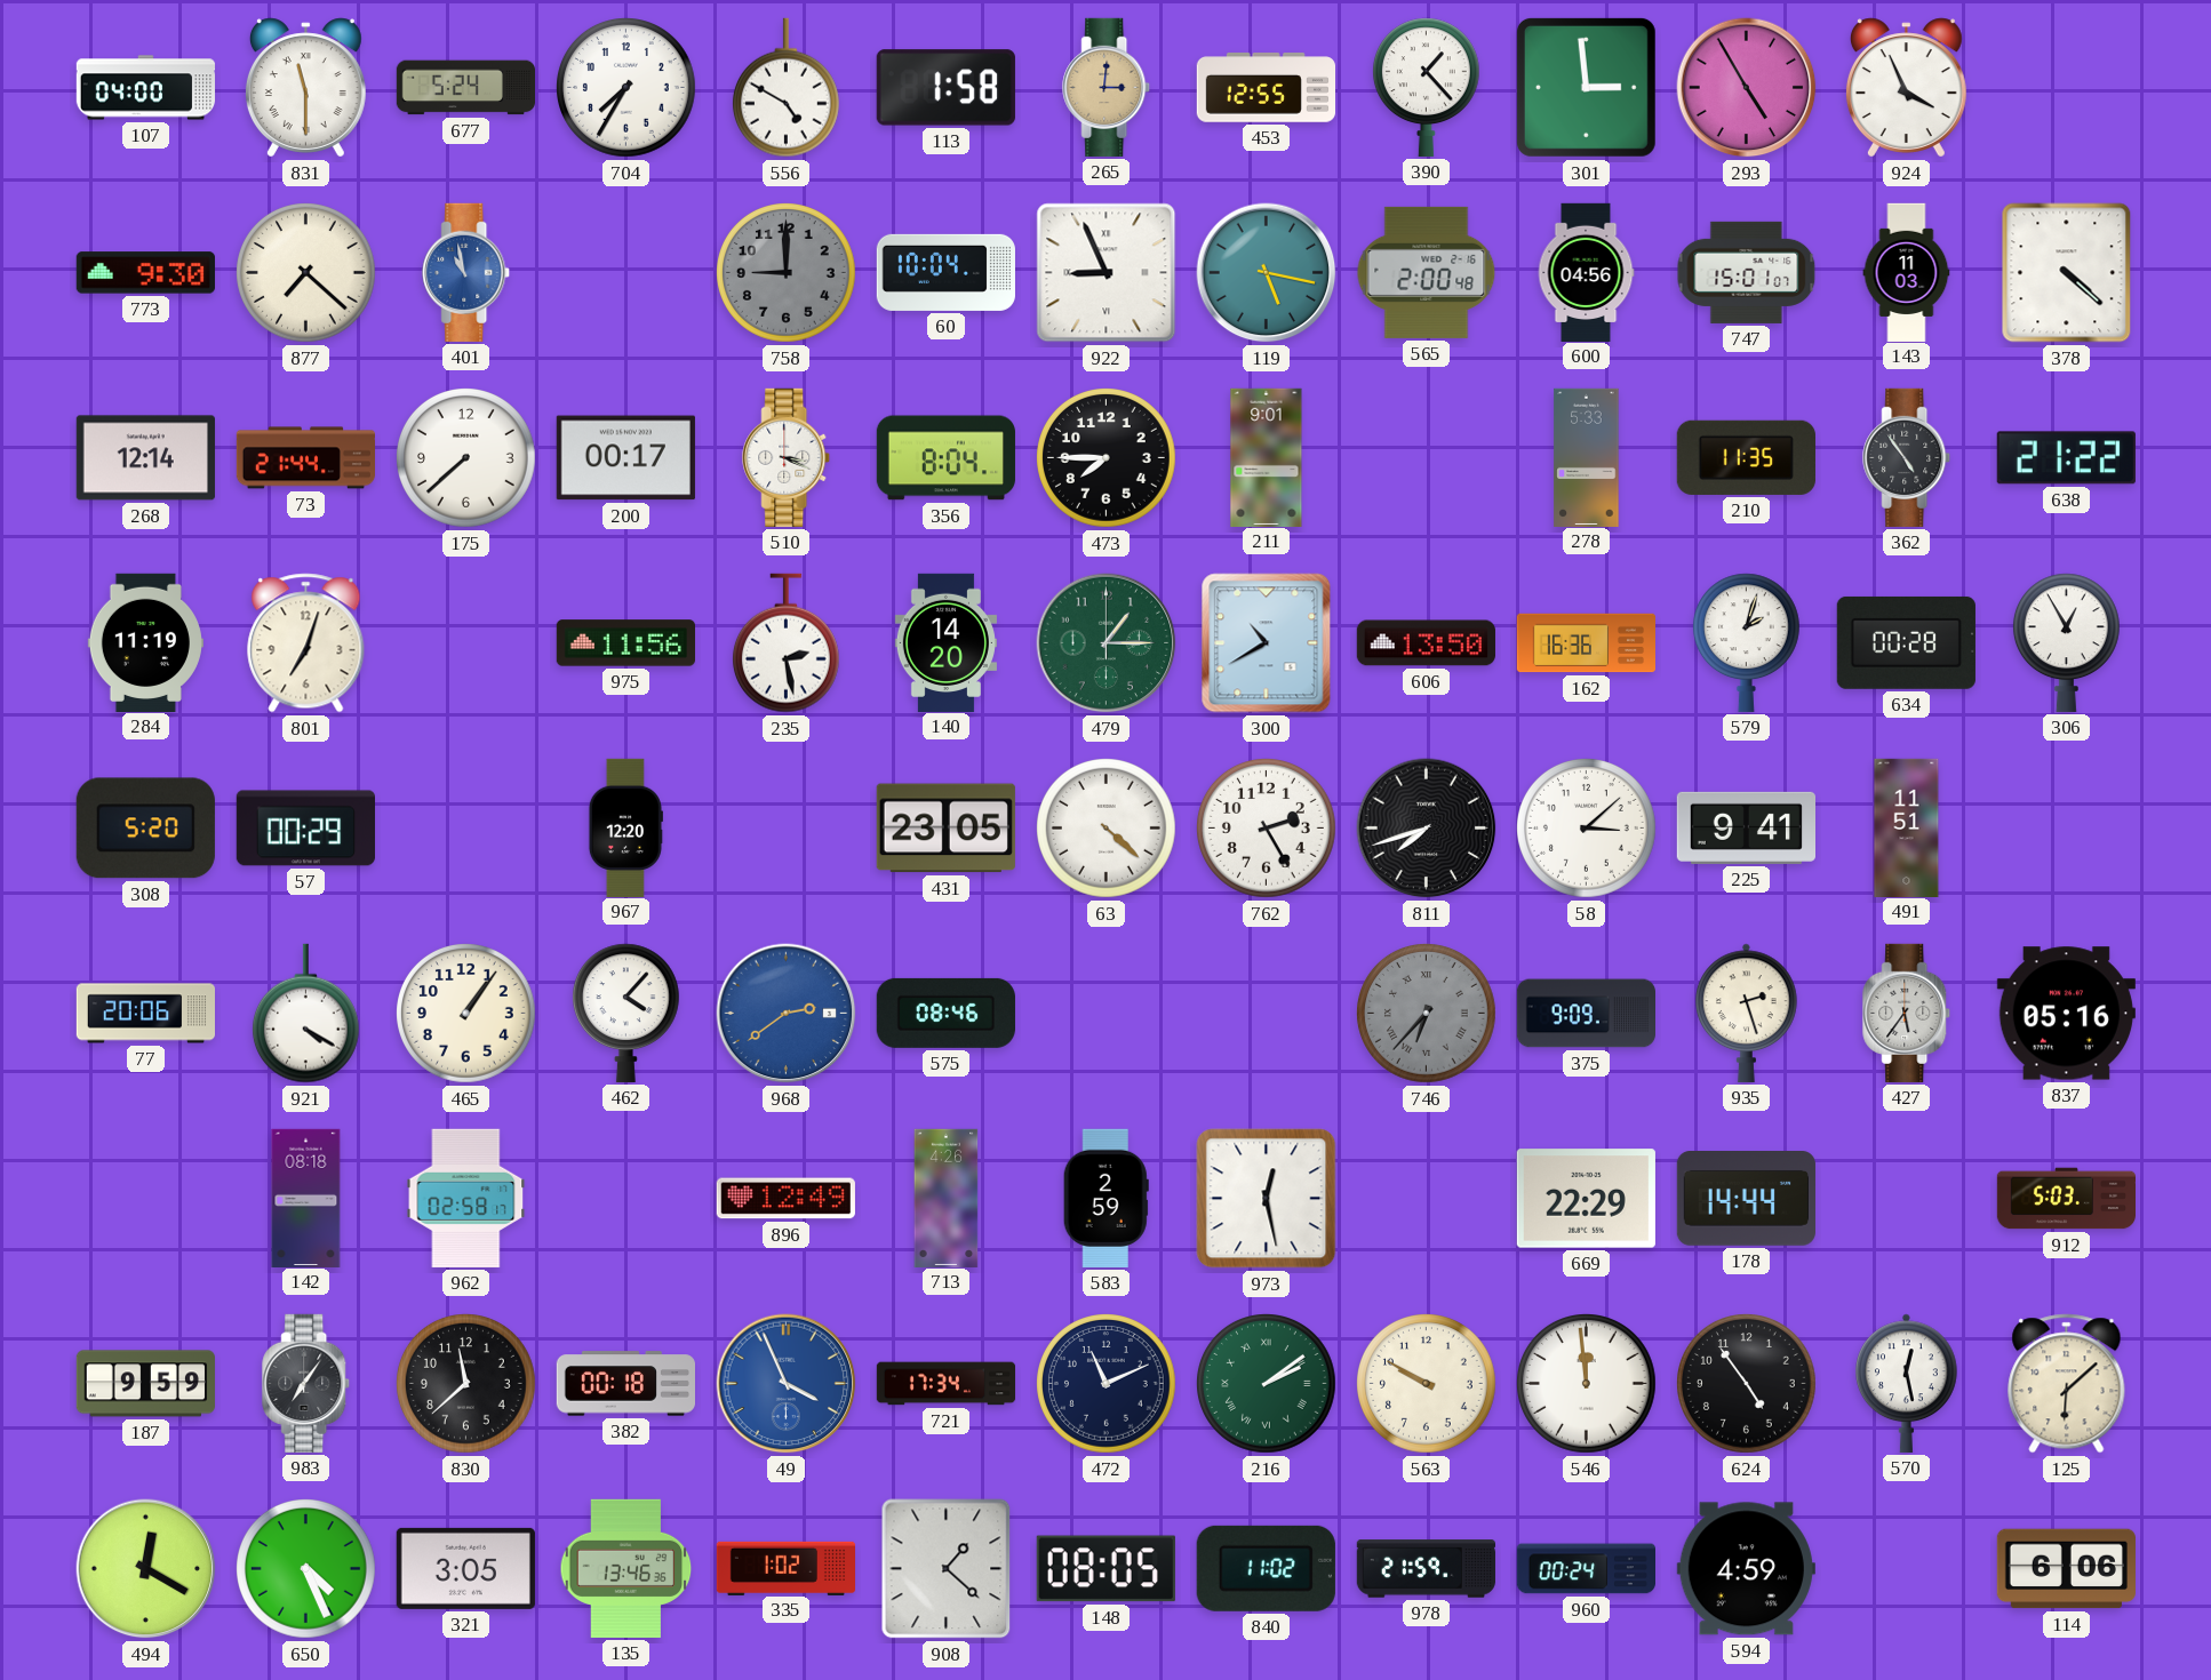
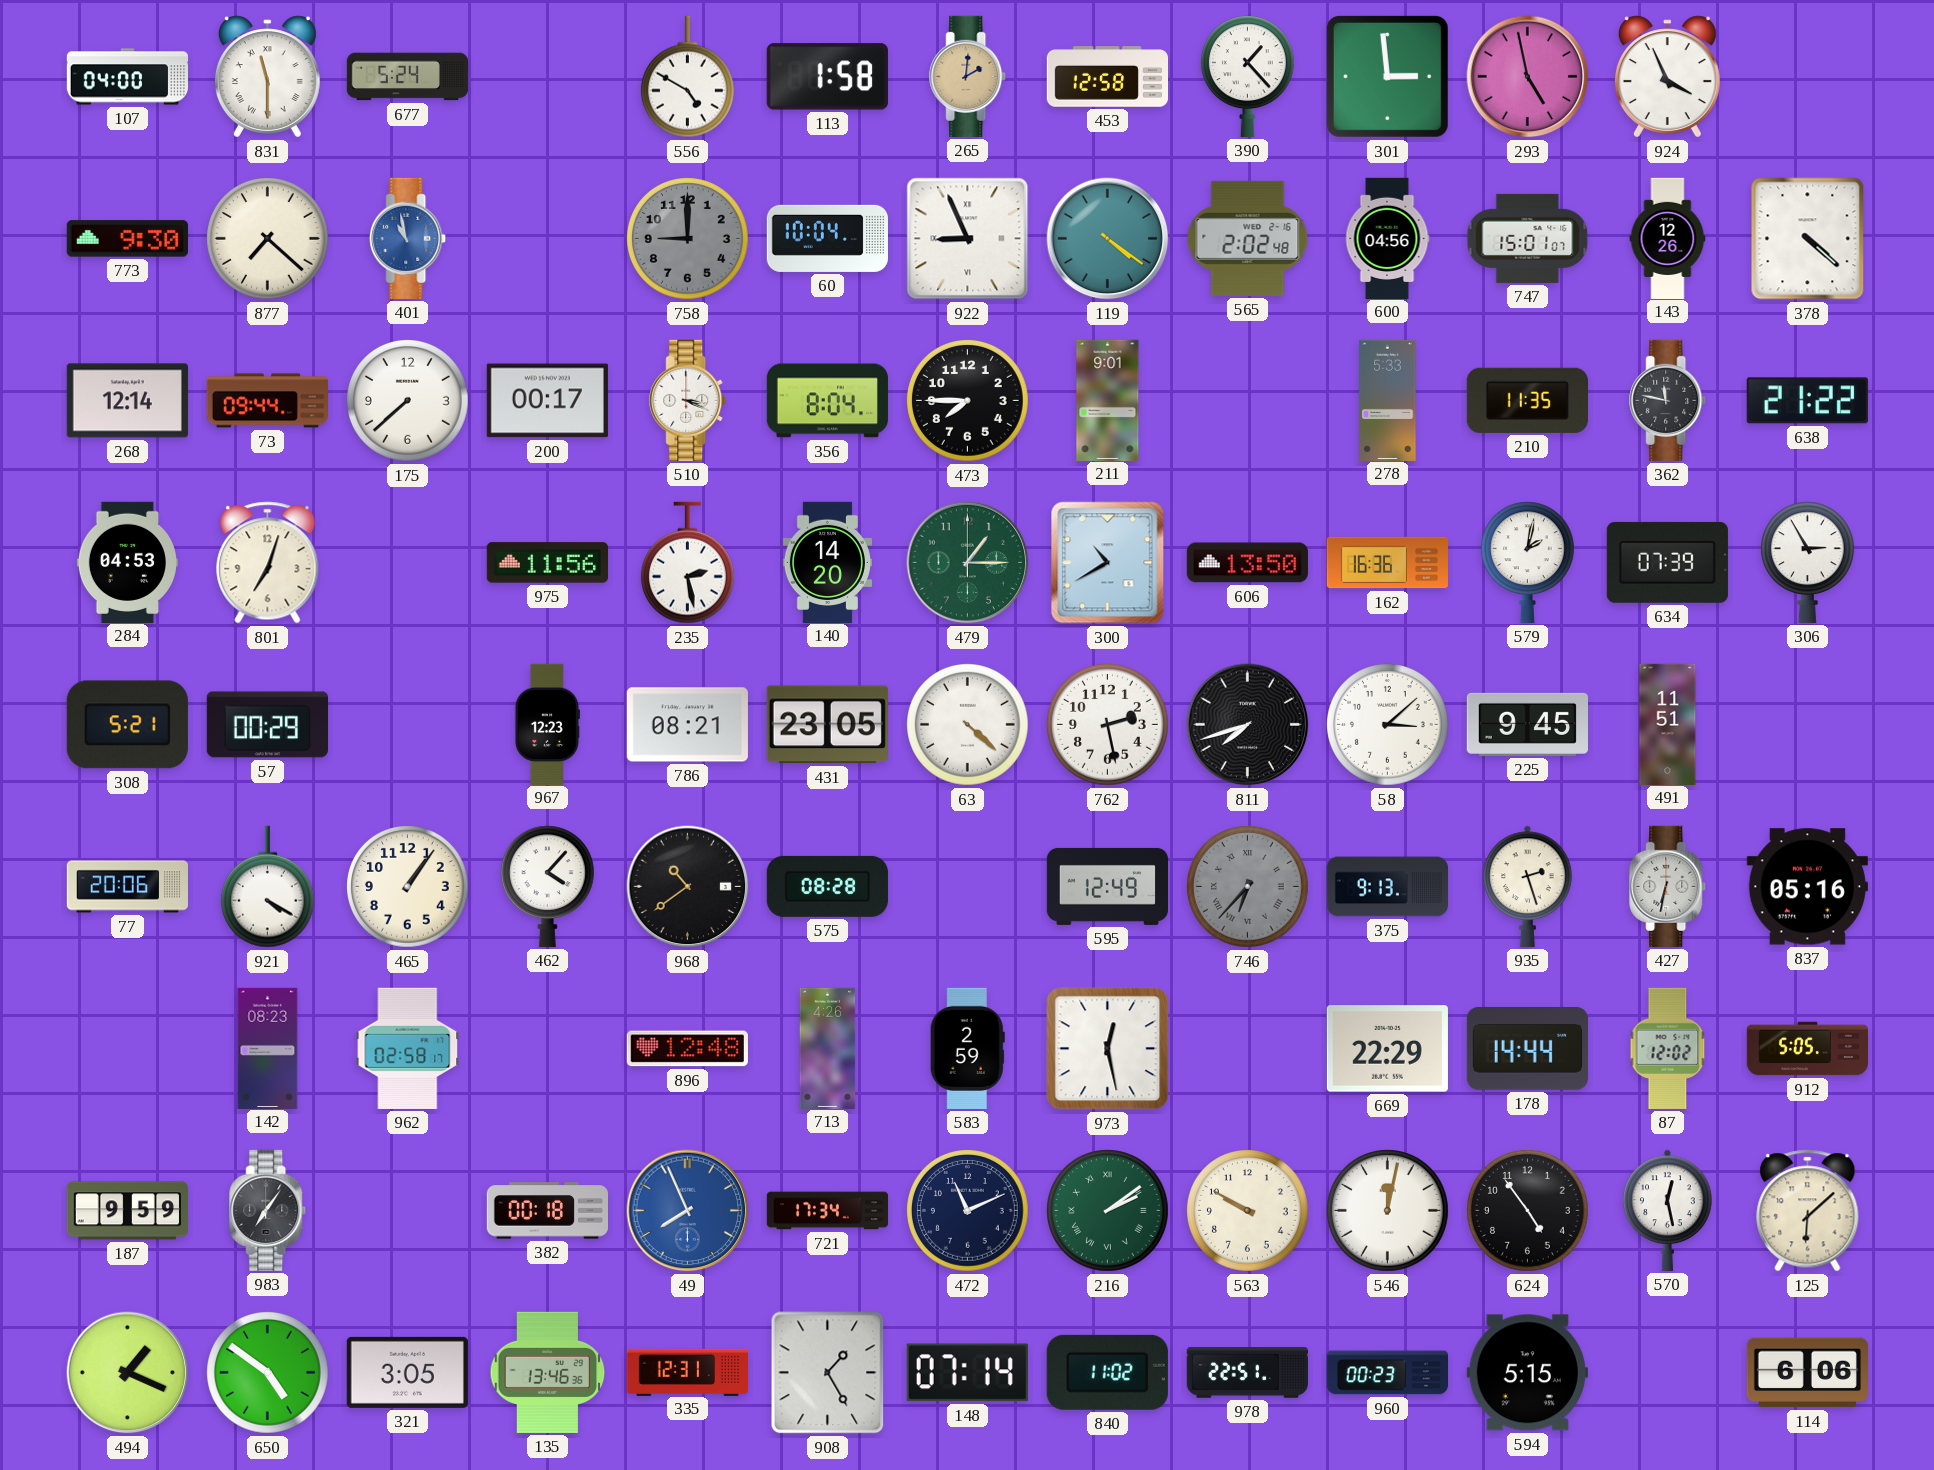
704: 7:35 -> none
265: 3:01 -> 2:01
453: 12:55 -> 12:58
293: 4:55 -> 4:58
119: 5:17 -> 4:21
565: 2:00 -> 2:02
143: 11:03 -> 12:26
73: 21:44 -> 09:44
362: 4:54 -> 11:47
284: 11:19 -> 04:53
579: 2:03 -> 2:02
634: 00:28 -> 07:39
306: 12:55 -> 2:55
308: 5:20 -> 5:21
967: 12:20 -> 12:23
786: none -> 08:21
762: 2:25 -> 2:28
225: 9:41 -> 9:45
968: 2:39 -> 10:39
968 dial: blue -> black
575: 08:46 -> 08:28
595: none -> 12:49
375: 9:09 -> 9:13
427: 5:36 -> 6:32
142: 08:18 -> 08:23
896: 12:49 -> 12:48
87: none -> 12:02
912: 5:03 -> 5:05
830: 11:38 -> none
49: 3:56 -> 7:56
546: 11:59 -> 12:02
494: 12:20 -> 1:19
650: 4:26 -> 4:51
335: 1:02 -> 12:31
908: 1:22 -> 1:25
148: 08:05 -> 07:14
978: 21:59 -> 22:51
960: 00:24 -> 00:23
594: 4:59 -> 5:15
